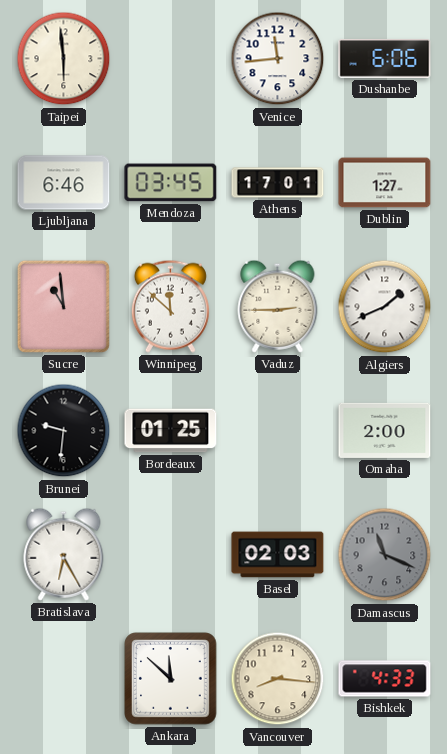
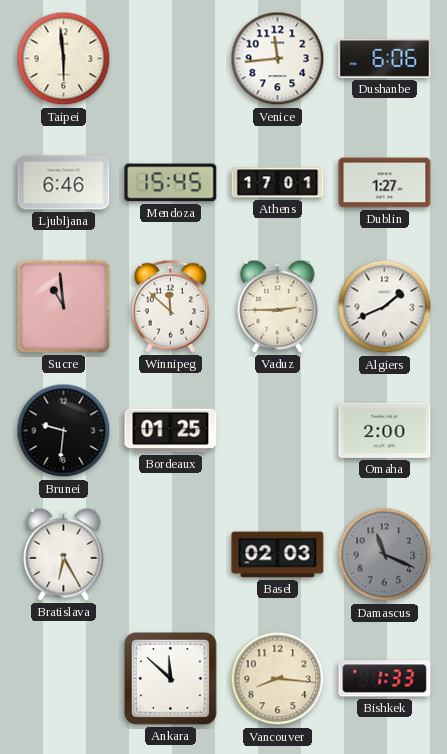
Mendoza: 03:45 -> 15:45
Bishkek: 4:33 -> 1:33
